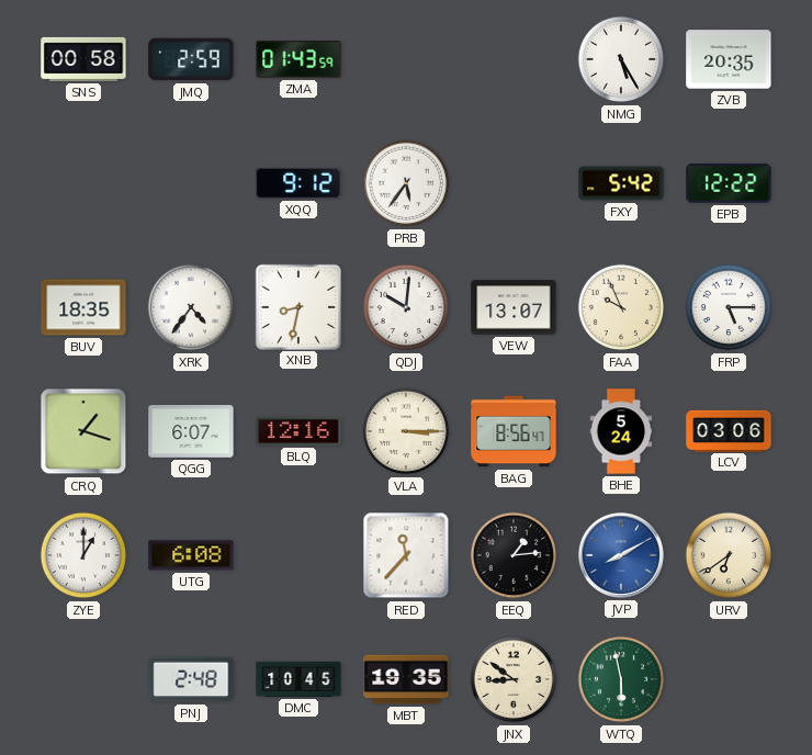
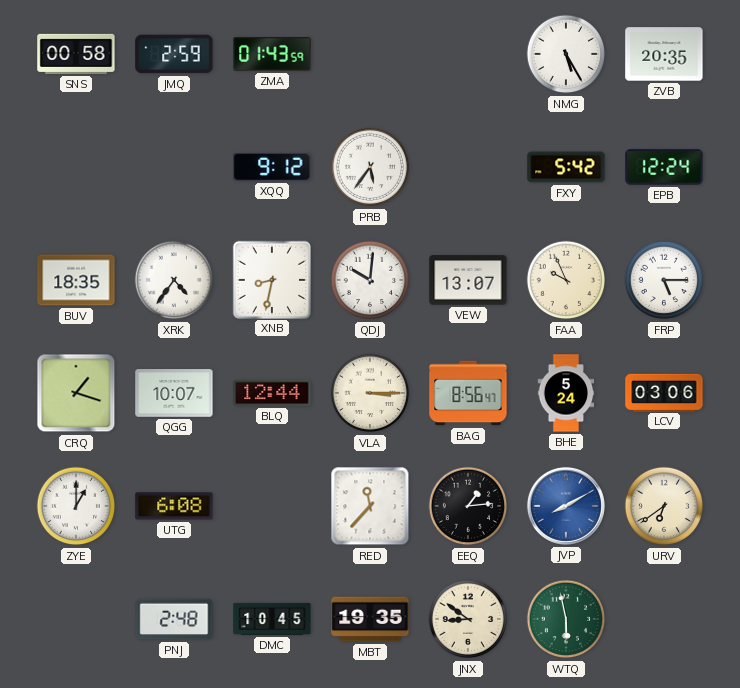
EPB: 12:22 -> 12:24
QGG: 6:07 -> 10:07
BLQ: 12:16 -> 12:44
